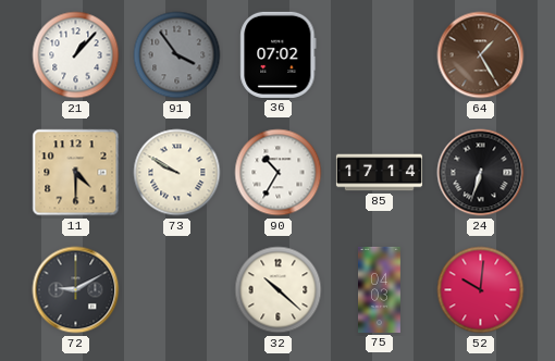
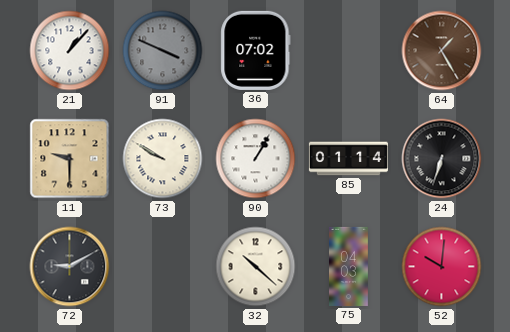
91: 3:54 -> 3:49
11: 4:30 -> 9:30
90: 10:35 -> 1:05
85: 17:14 -> 01:14
